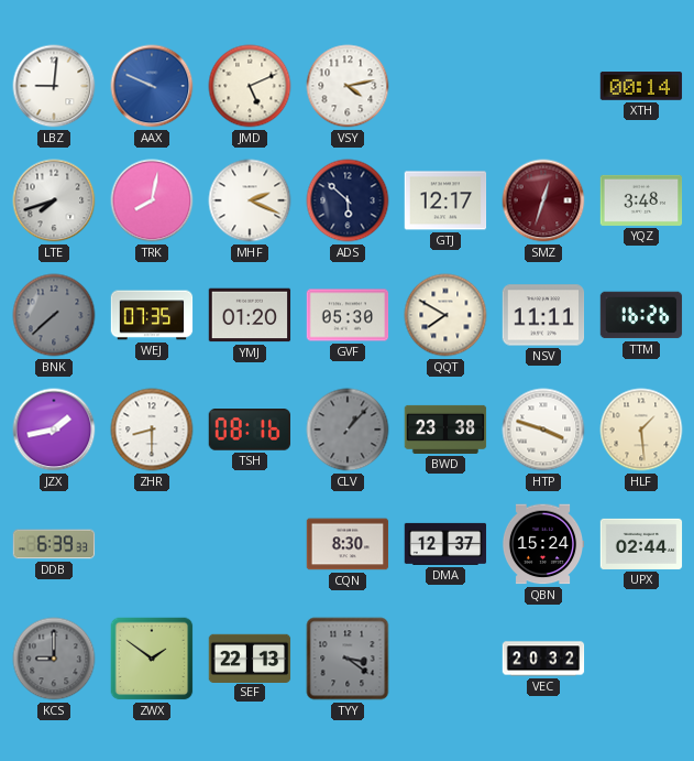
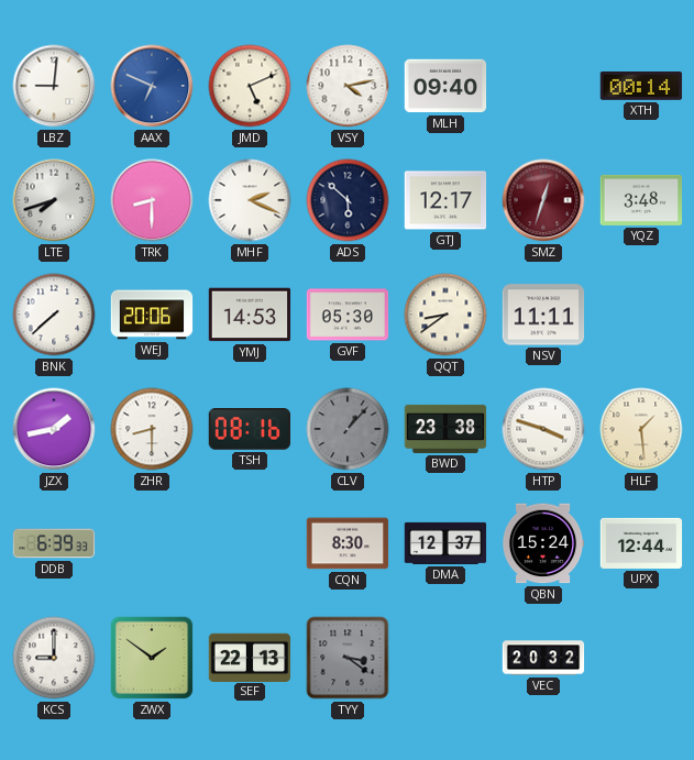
AAX: 9:49 -> 6:49
MLH: none -> 09:40
TRK: 8:02 -> 8:30
BNK dial: grey -> white
WEJ: 07:35 -> 20:06
YMJ: 01:20 -> 14:53
QQT: 7:50 -> 8:39
TTM: 16:26 -> none
UPX: 02:44 -> 12:44
KCS dial: grey -> white
